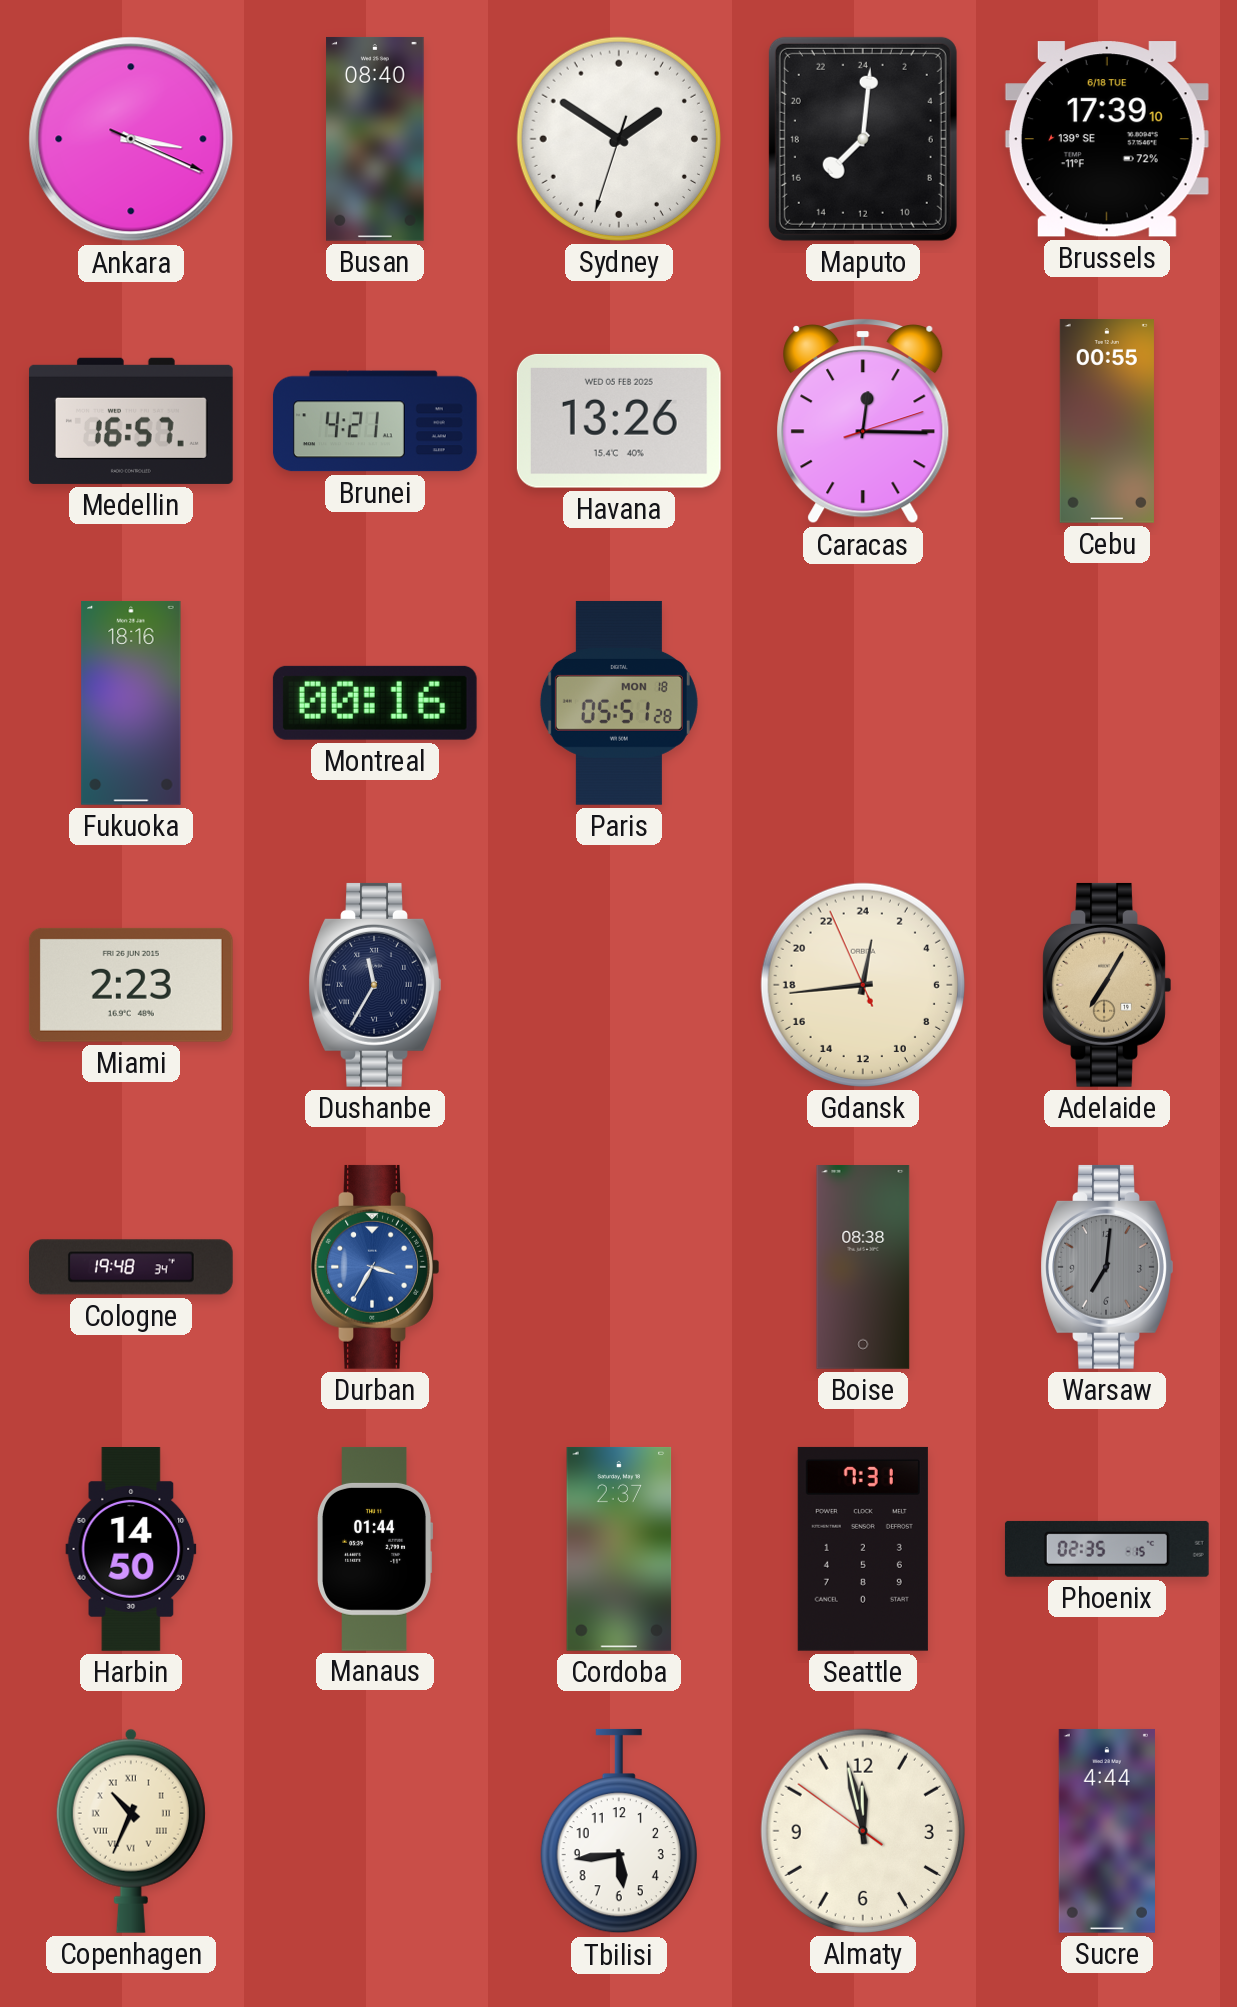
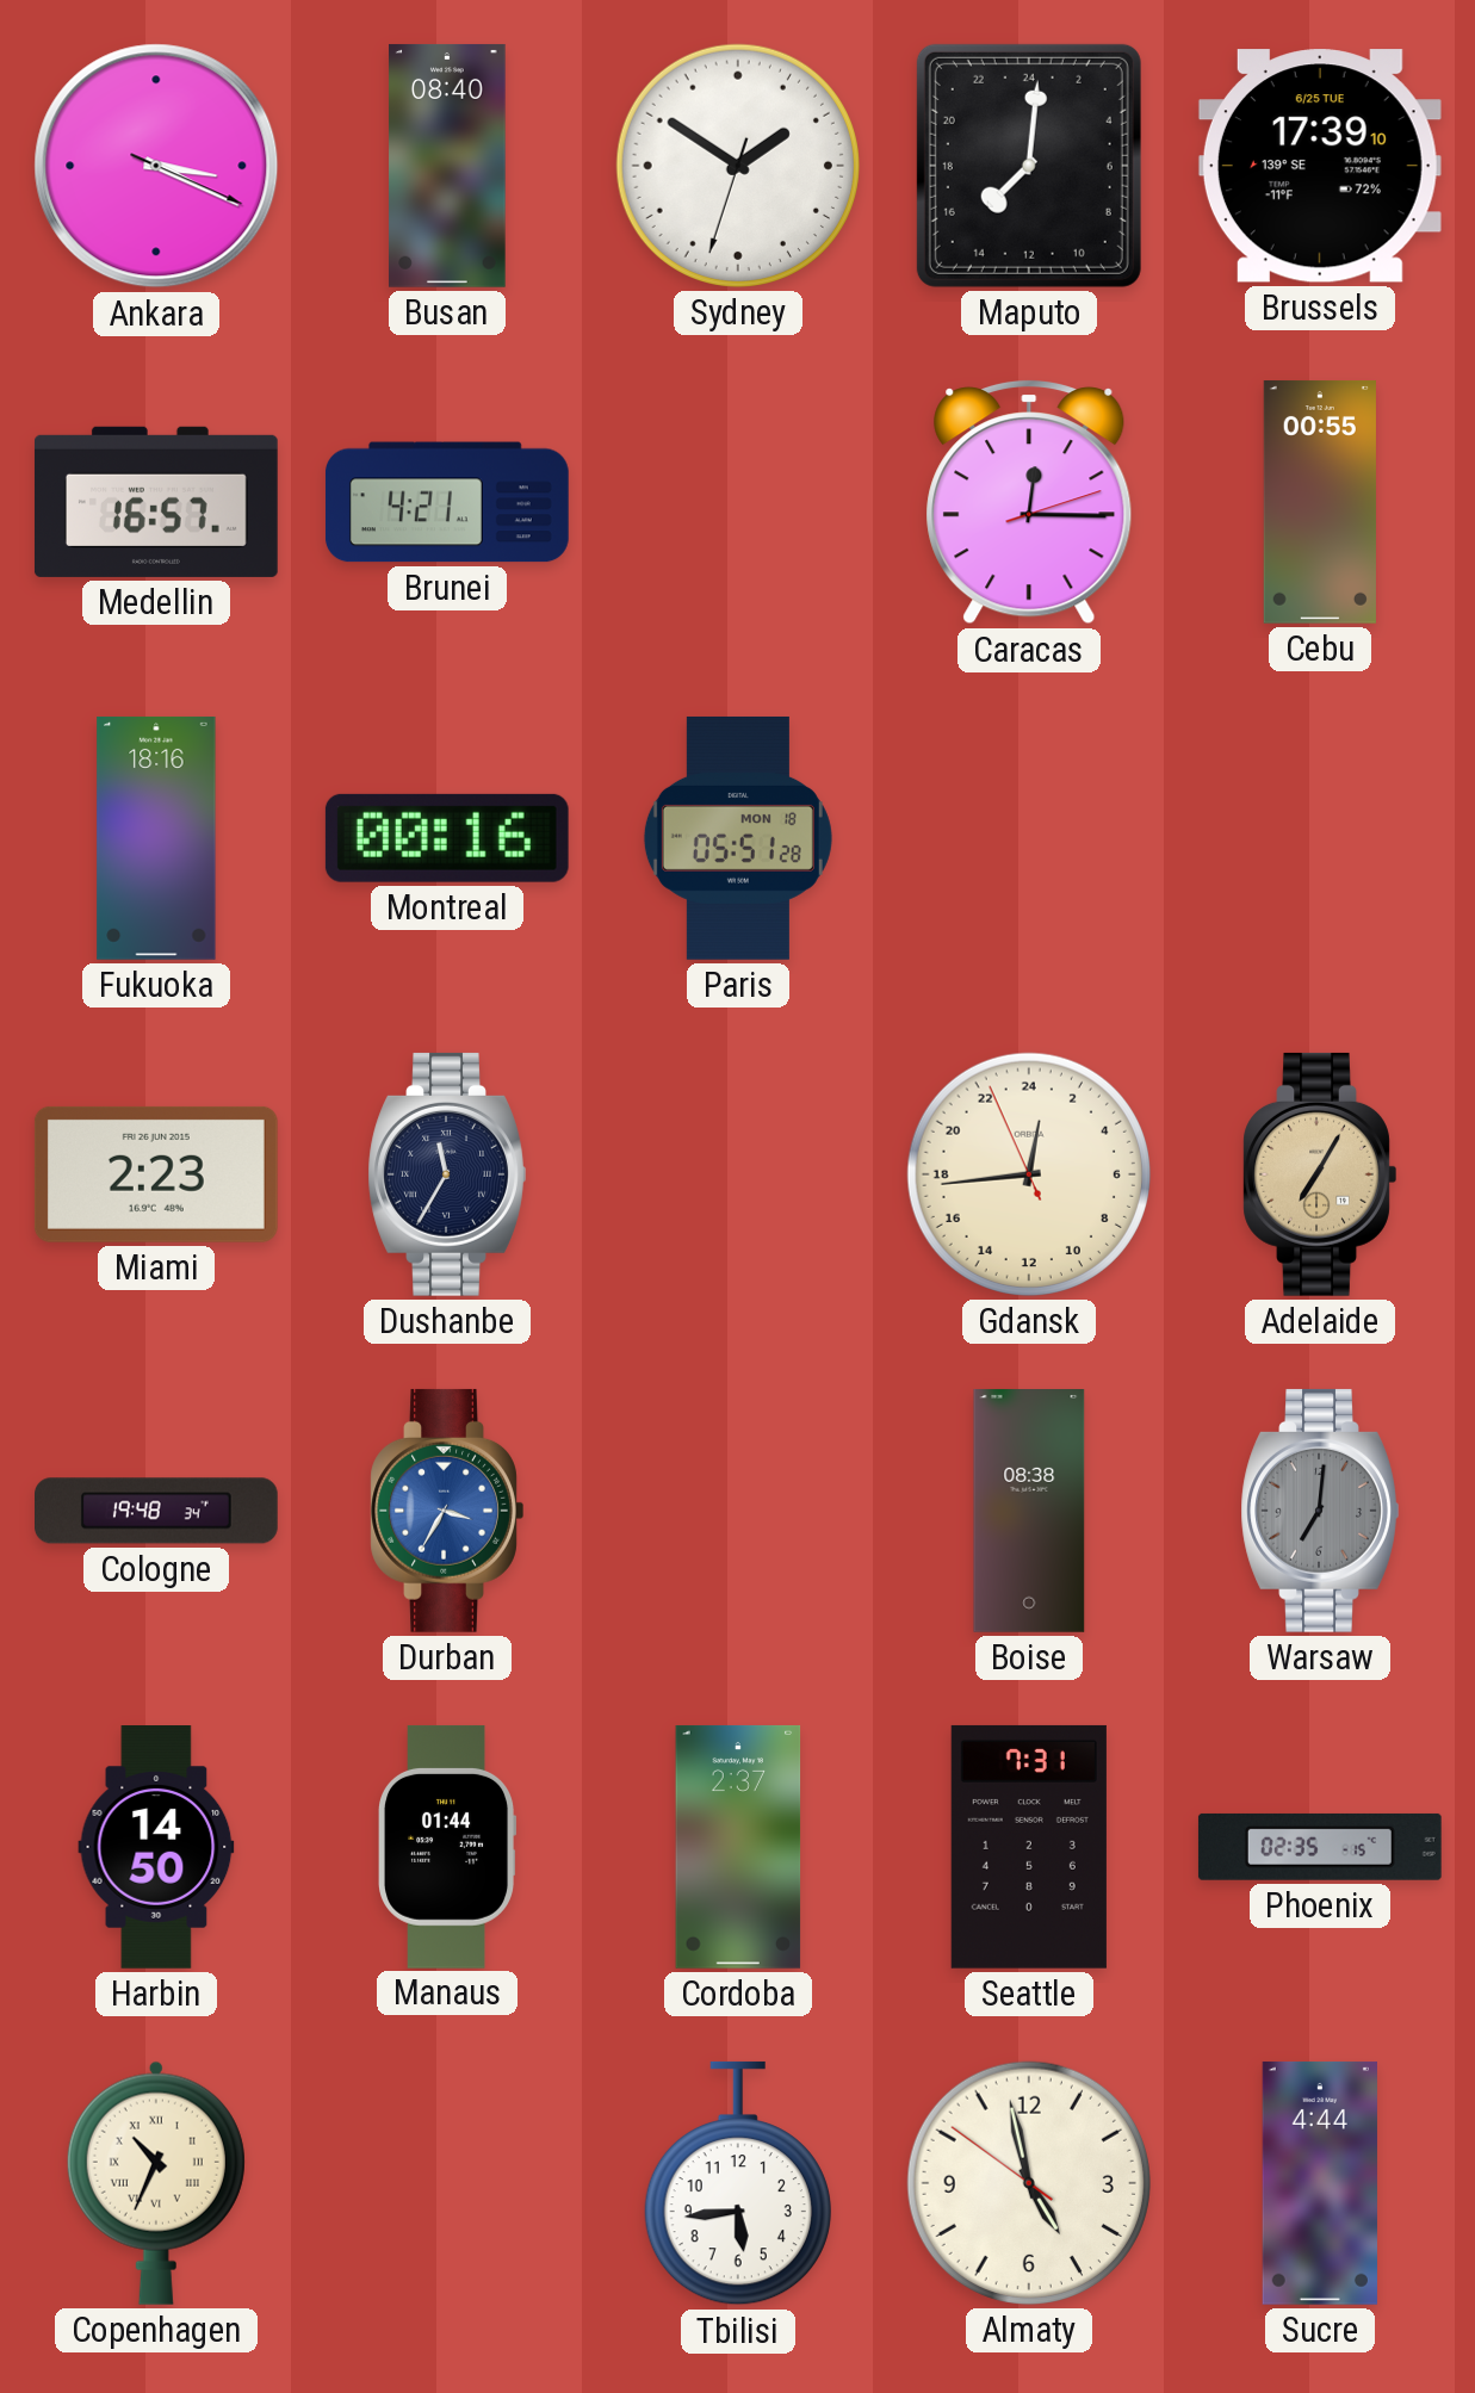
Brussels date: 6/18 TUE -> 6/25 TUE
Havana: 13:26 -> none
Almaty: 11:57 -> 4:57
